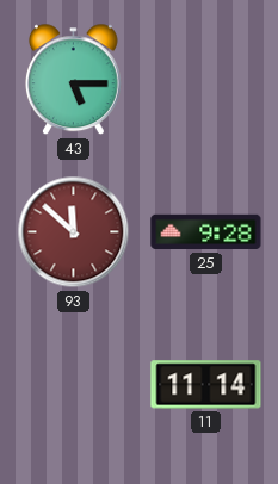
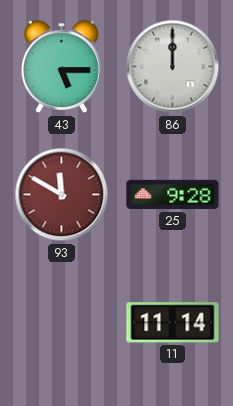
86: none -> 12:00
93: 11:52 -> 11:50
